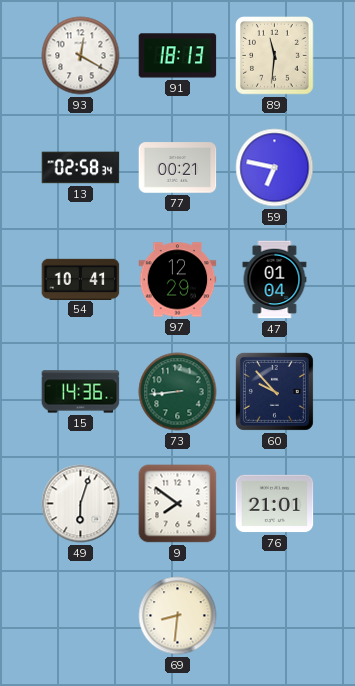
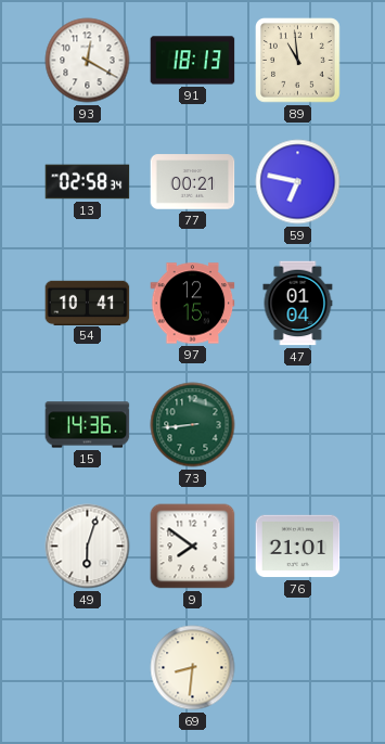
89: 11:31 -> 10:59
97: 12:29 -> 12:15
60: 9:53 -> none
